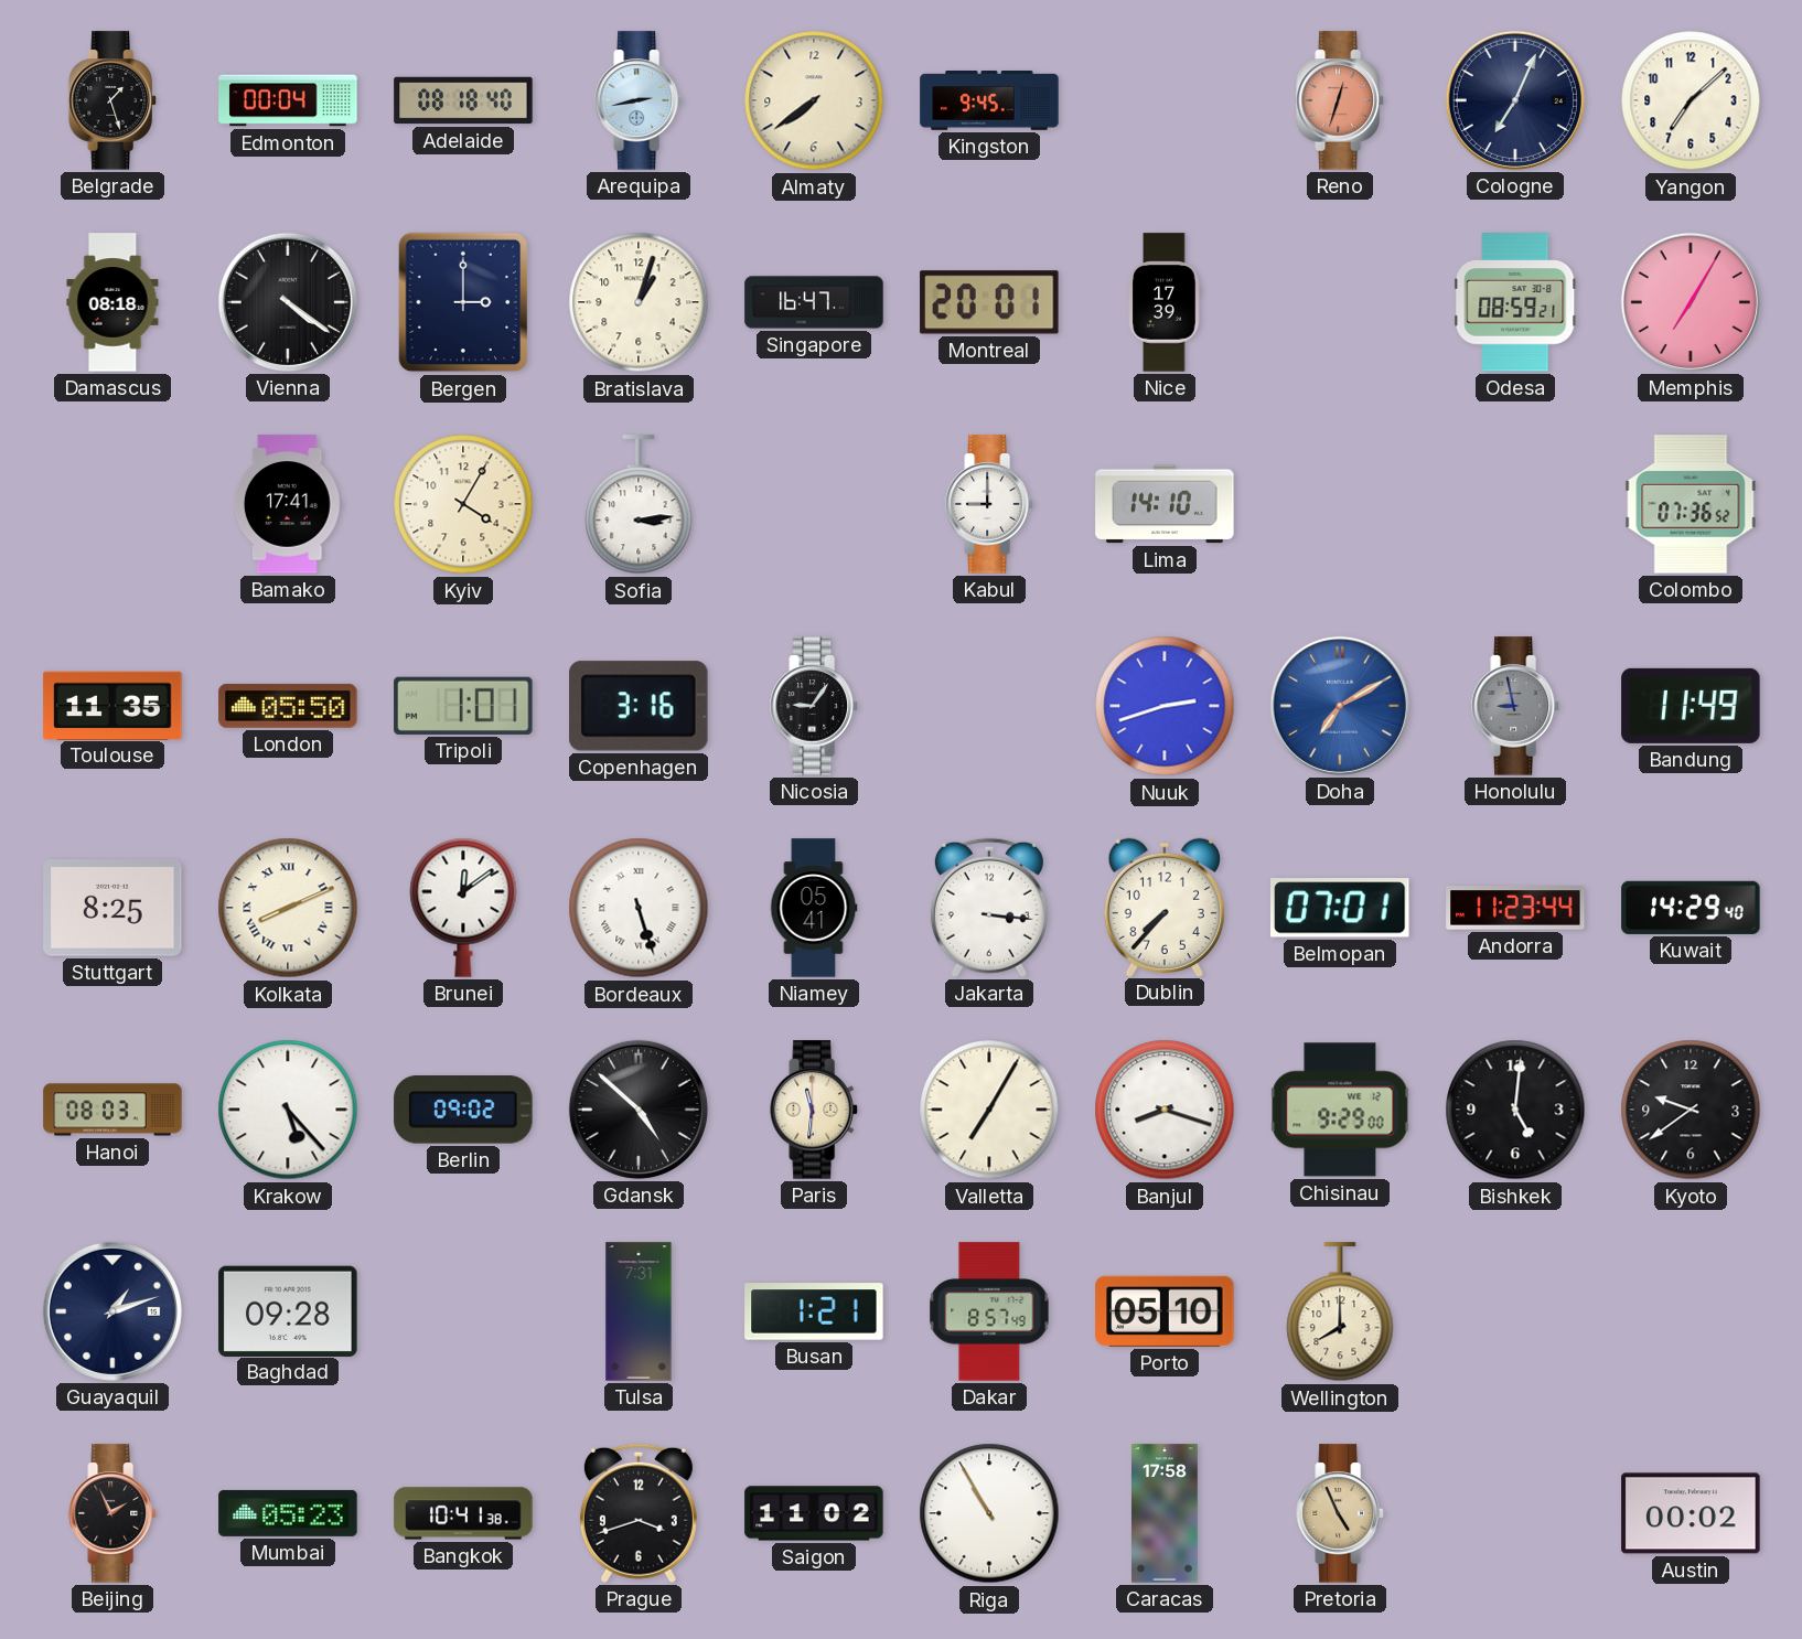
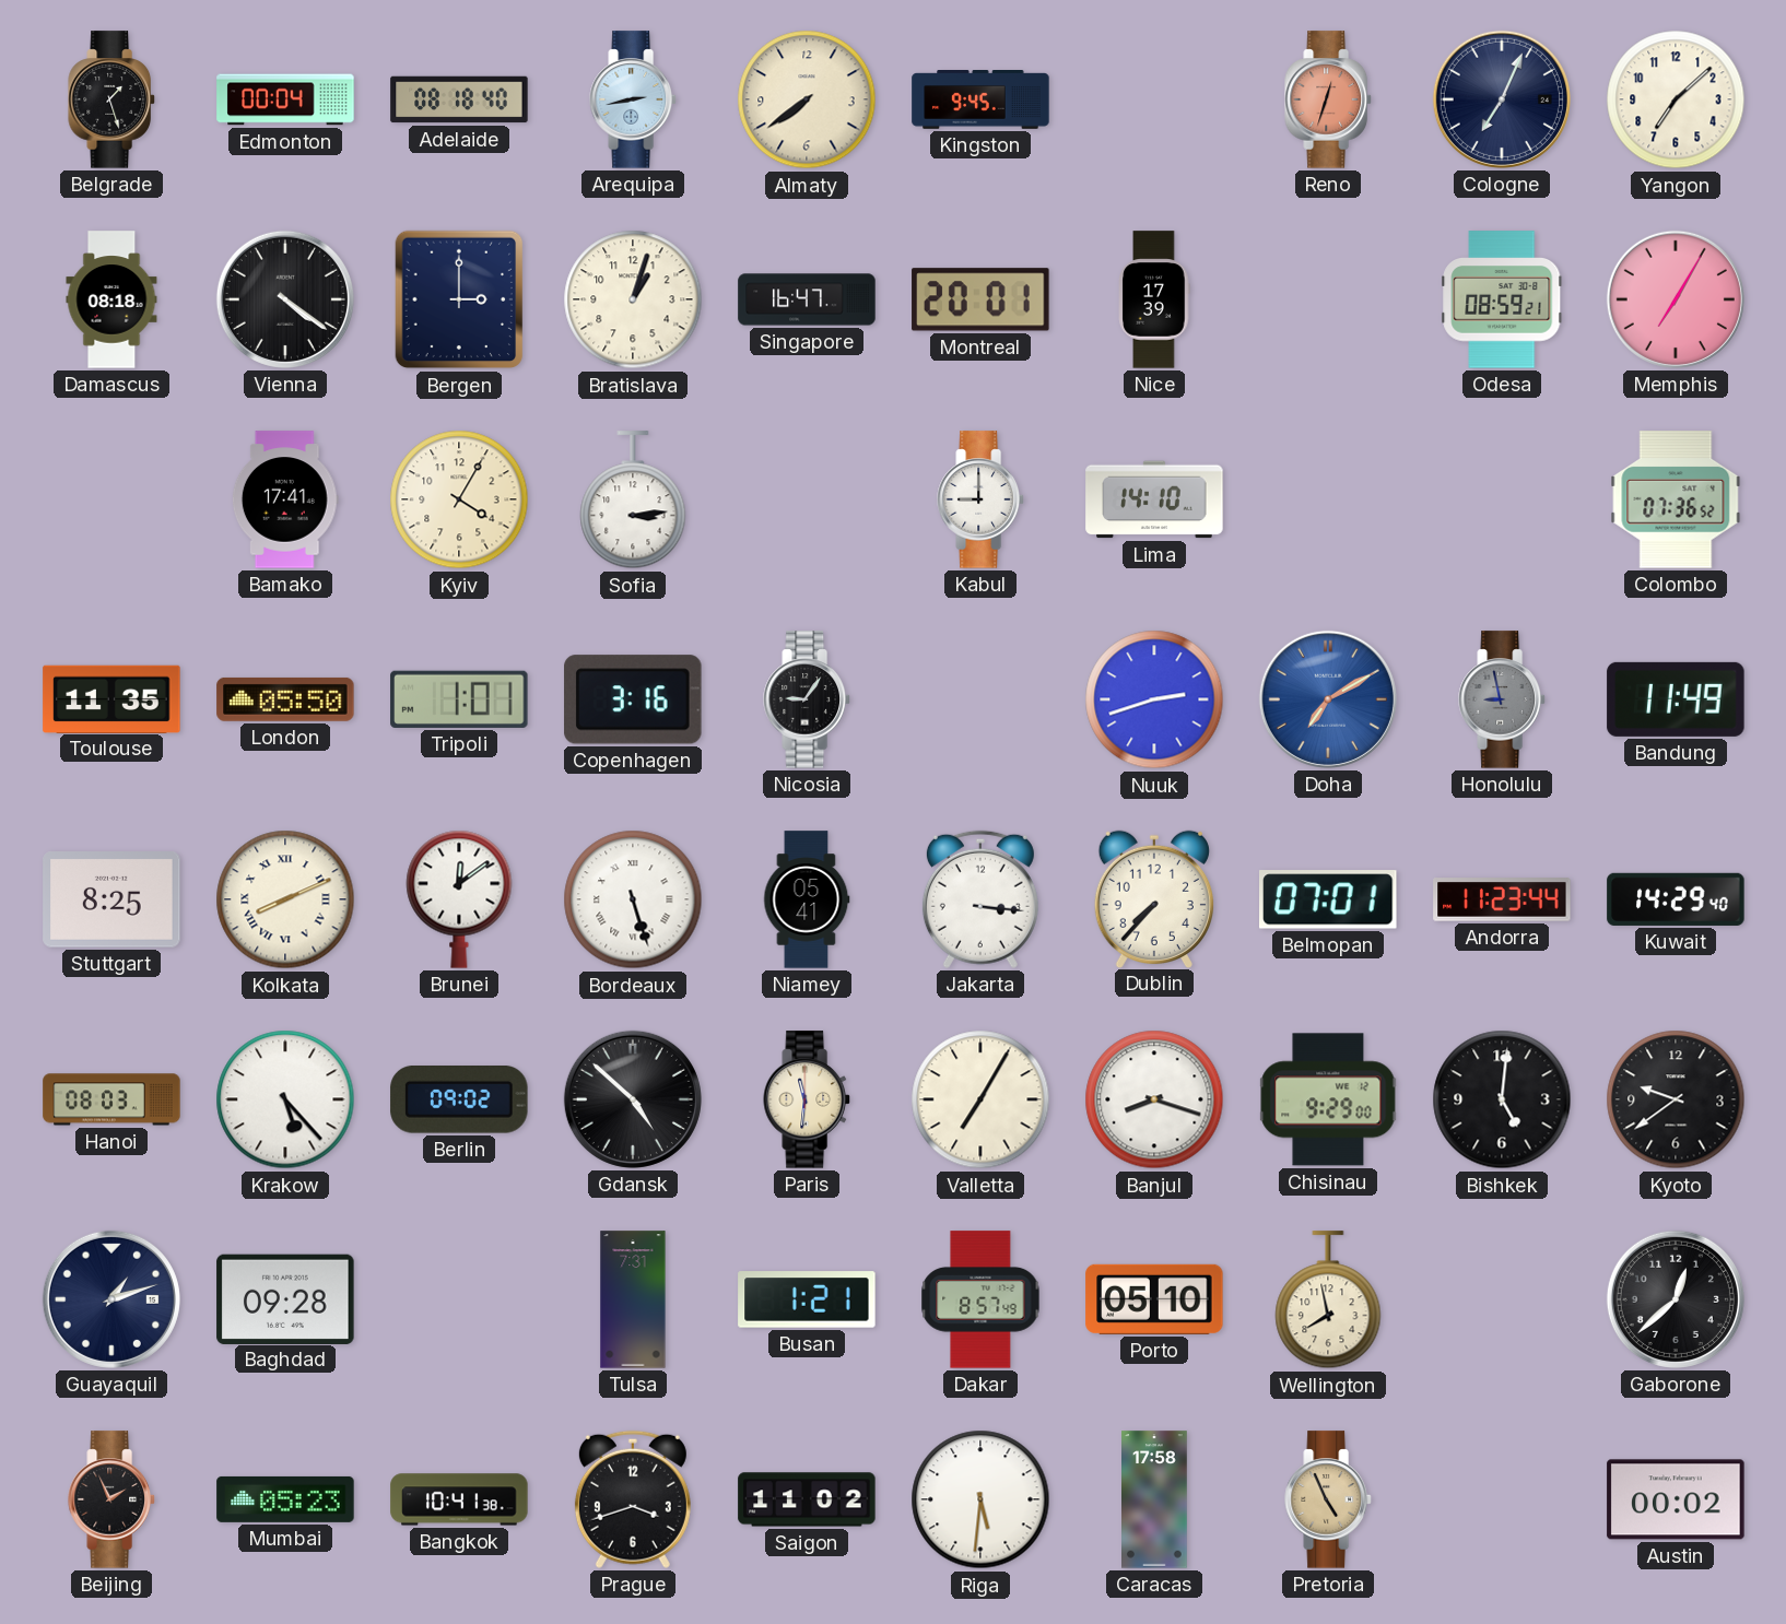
Wellington: 8:00 -> 7:58
Gaborone: none -> 12:38
Riga: 10:55 -> 5:31
